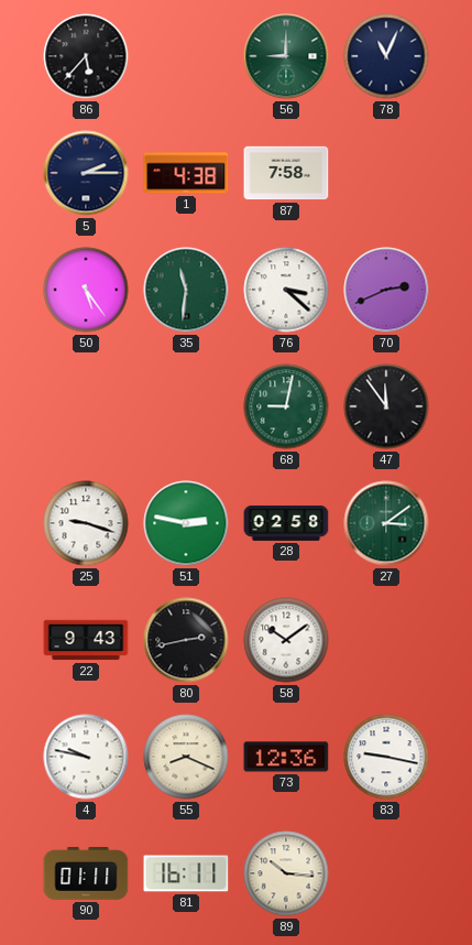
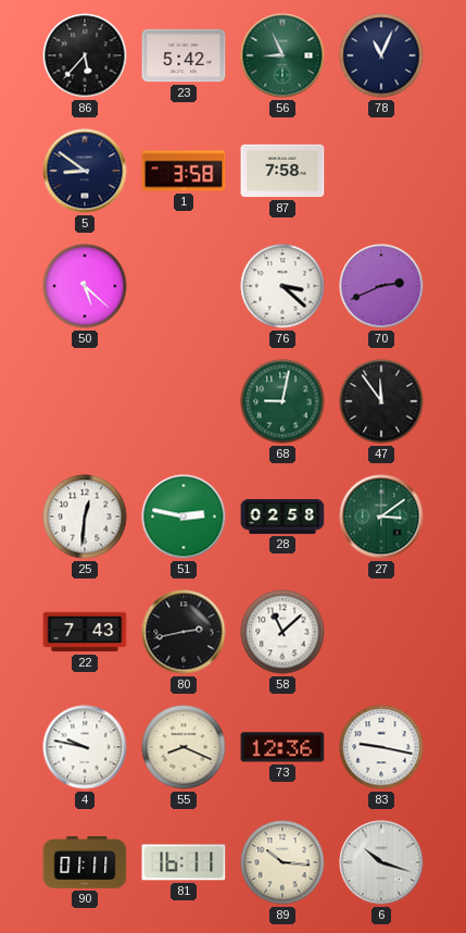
23: none -> 5:42
56: 9:00 -> 8:56
5: 2:15 -> 8:51
1: 4:38 -> 3:58
50: 5:24 -> 5:22
35: 11:31 -> none
25: 9:18 -> 12:31
22: 9:43 -> 7:43
58: 10:09 -> 11:08
6: none -> 10:18
